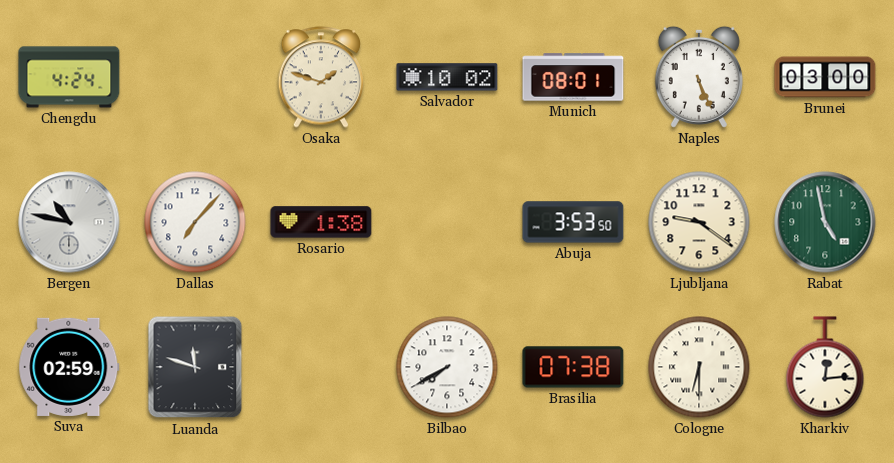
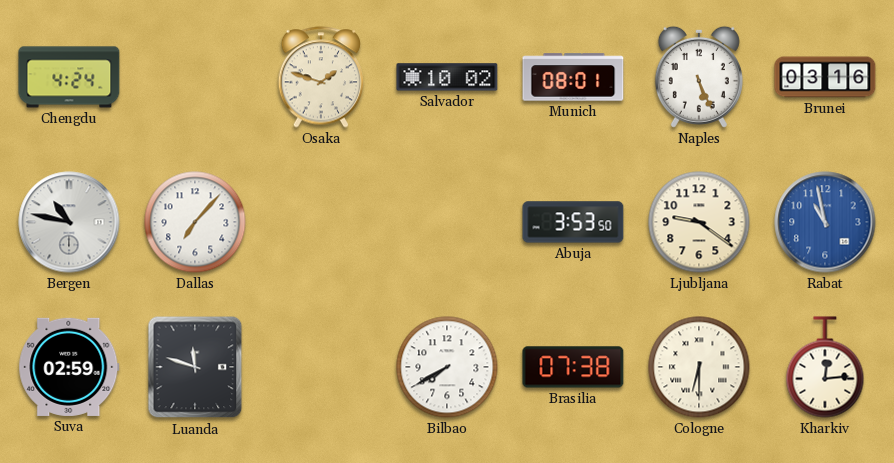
Brunei: 03:00 -> 03:16
Rosario: 1:38 -> none
Rabat: 4:58 -> 10:58
Rabat dial: green -> blue
